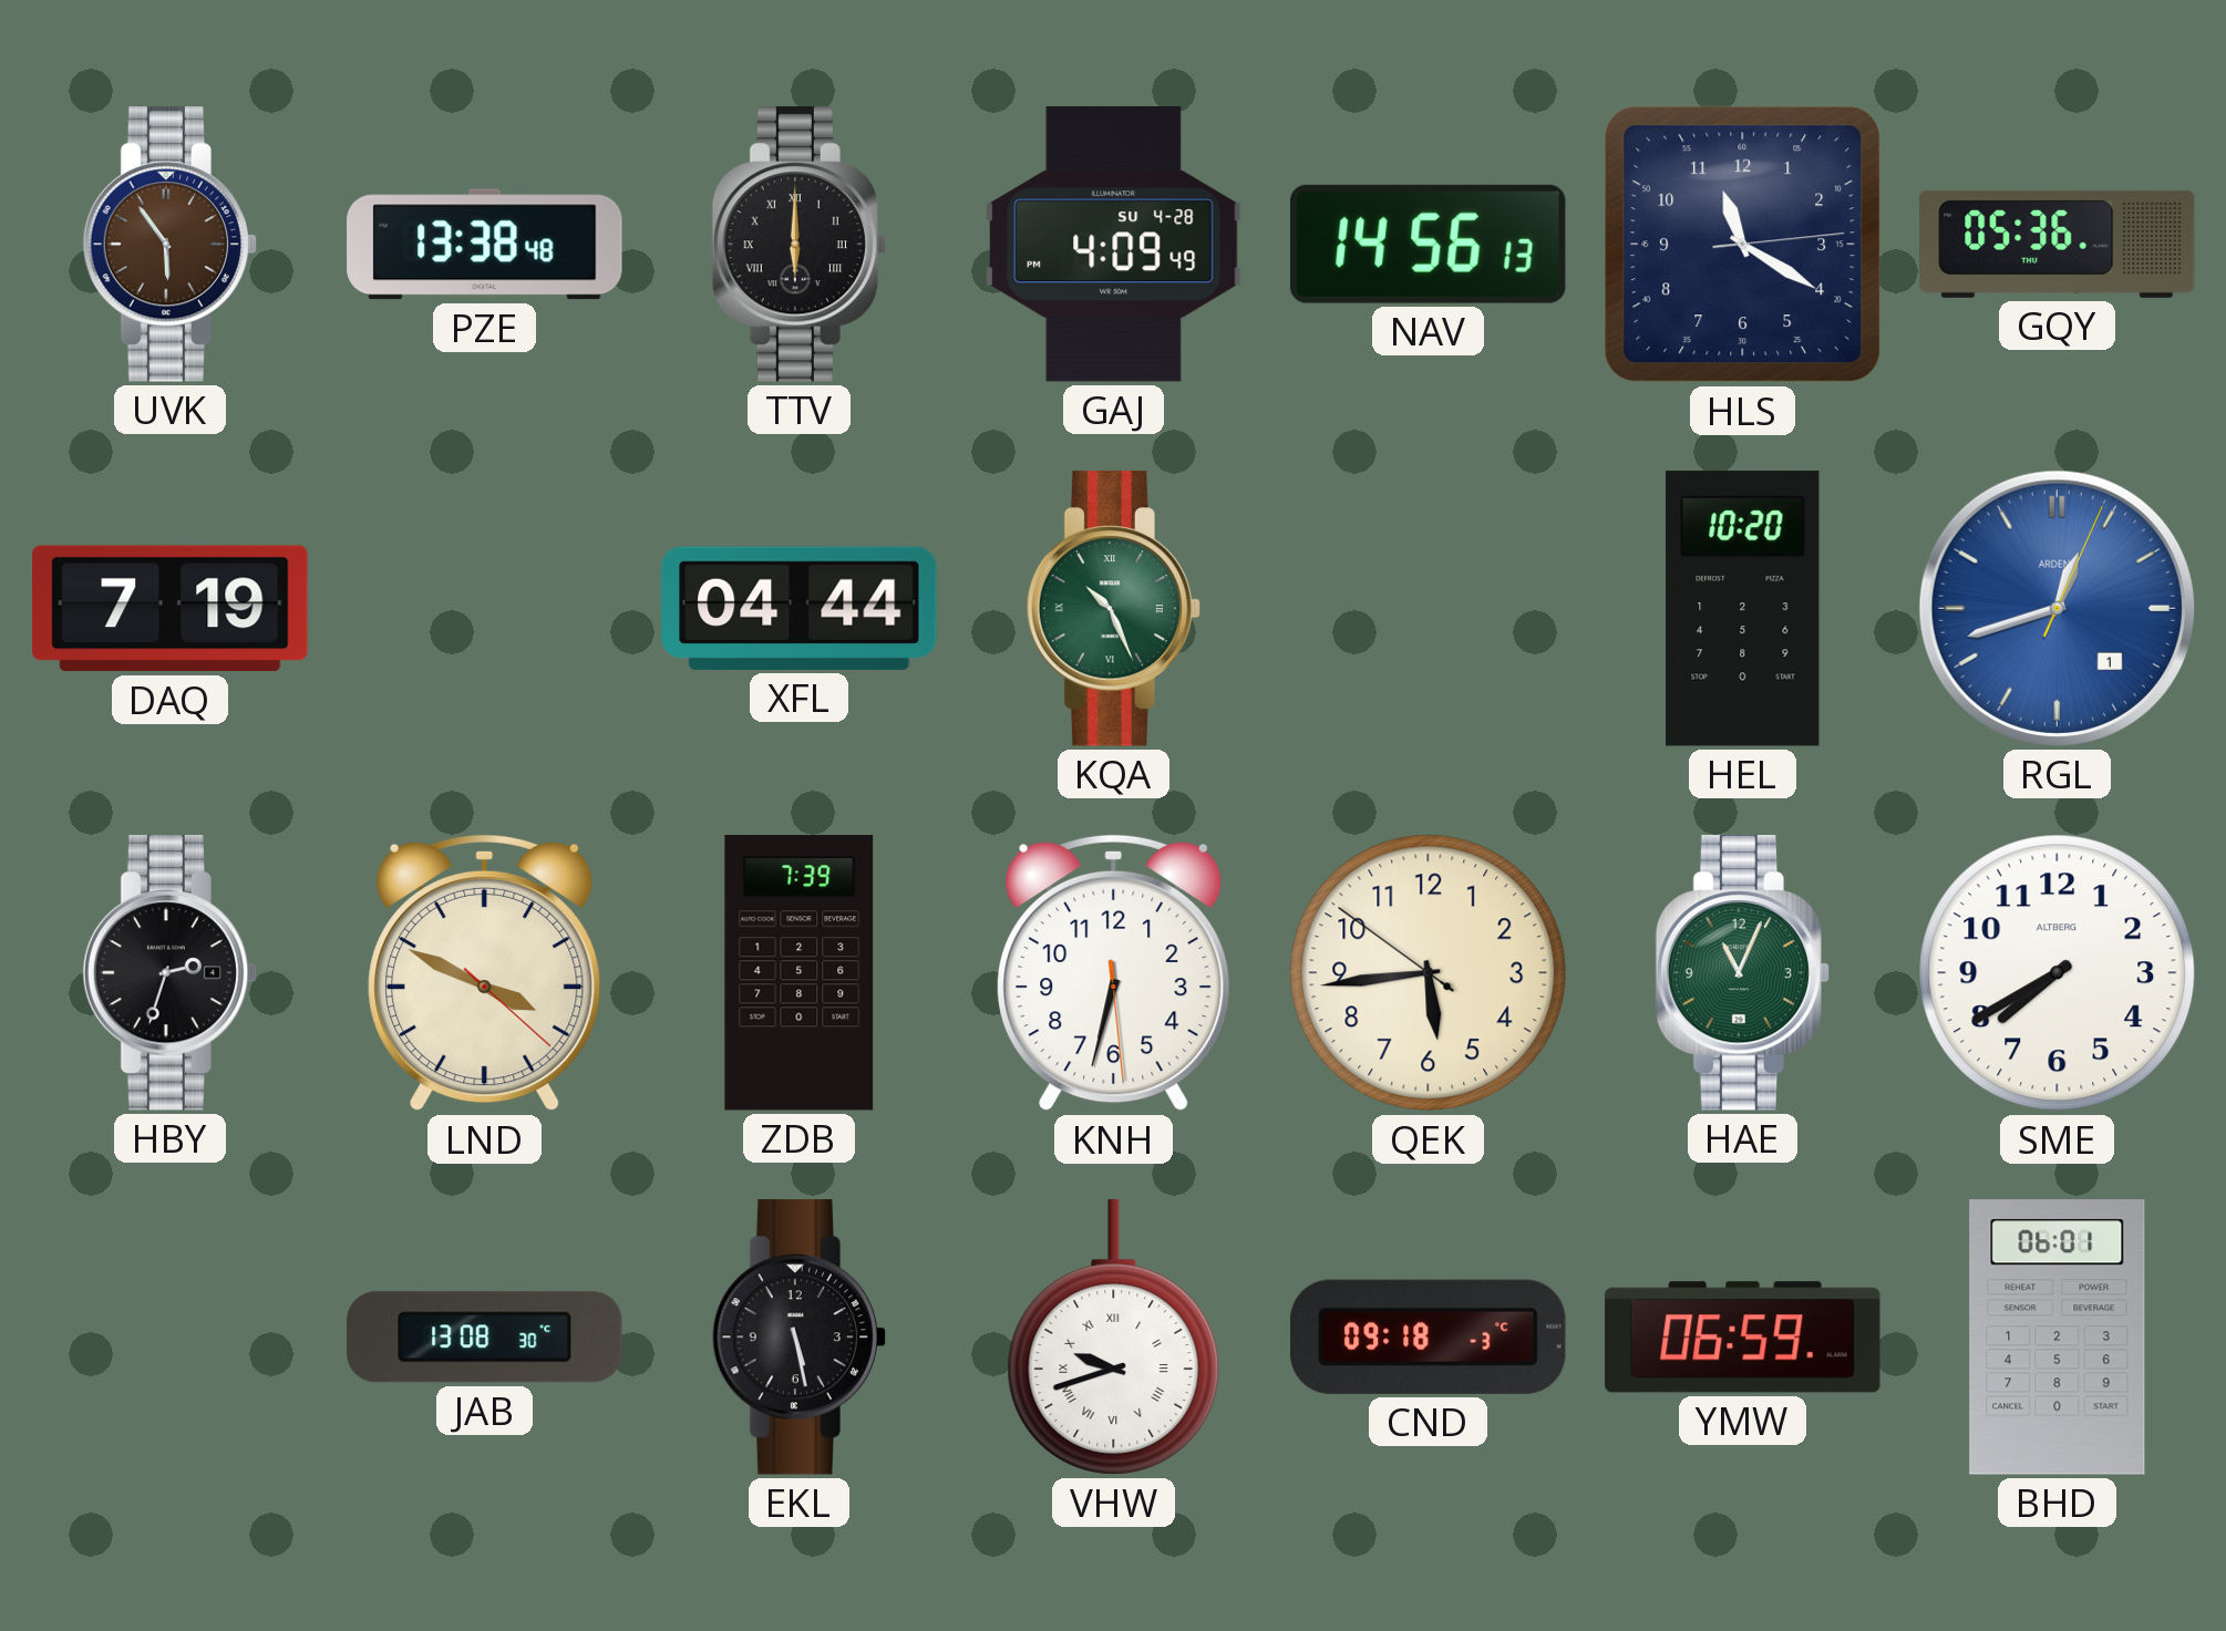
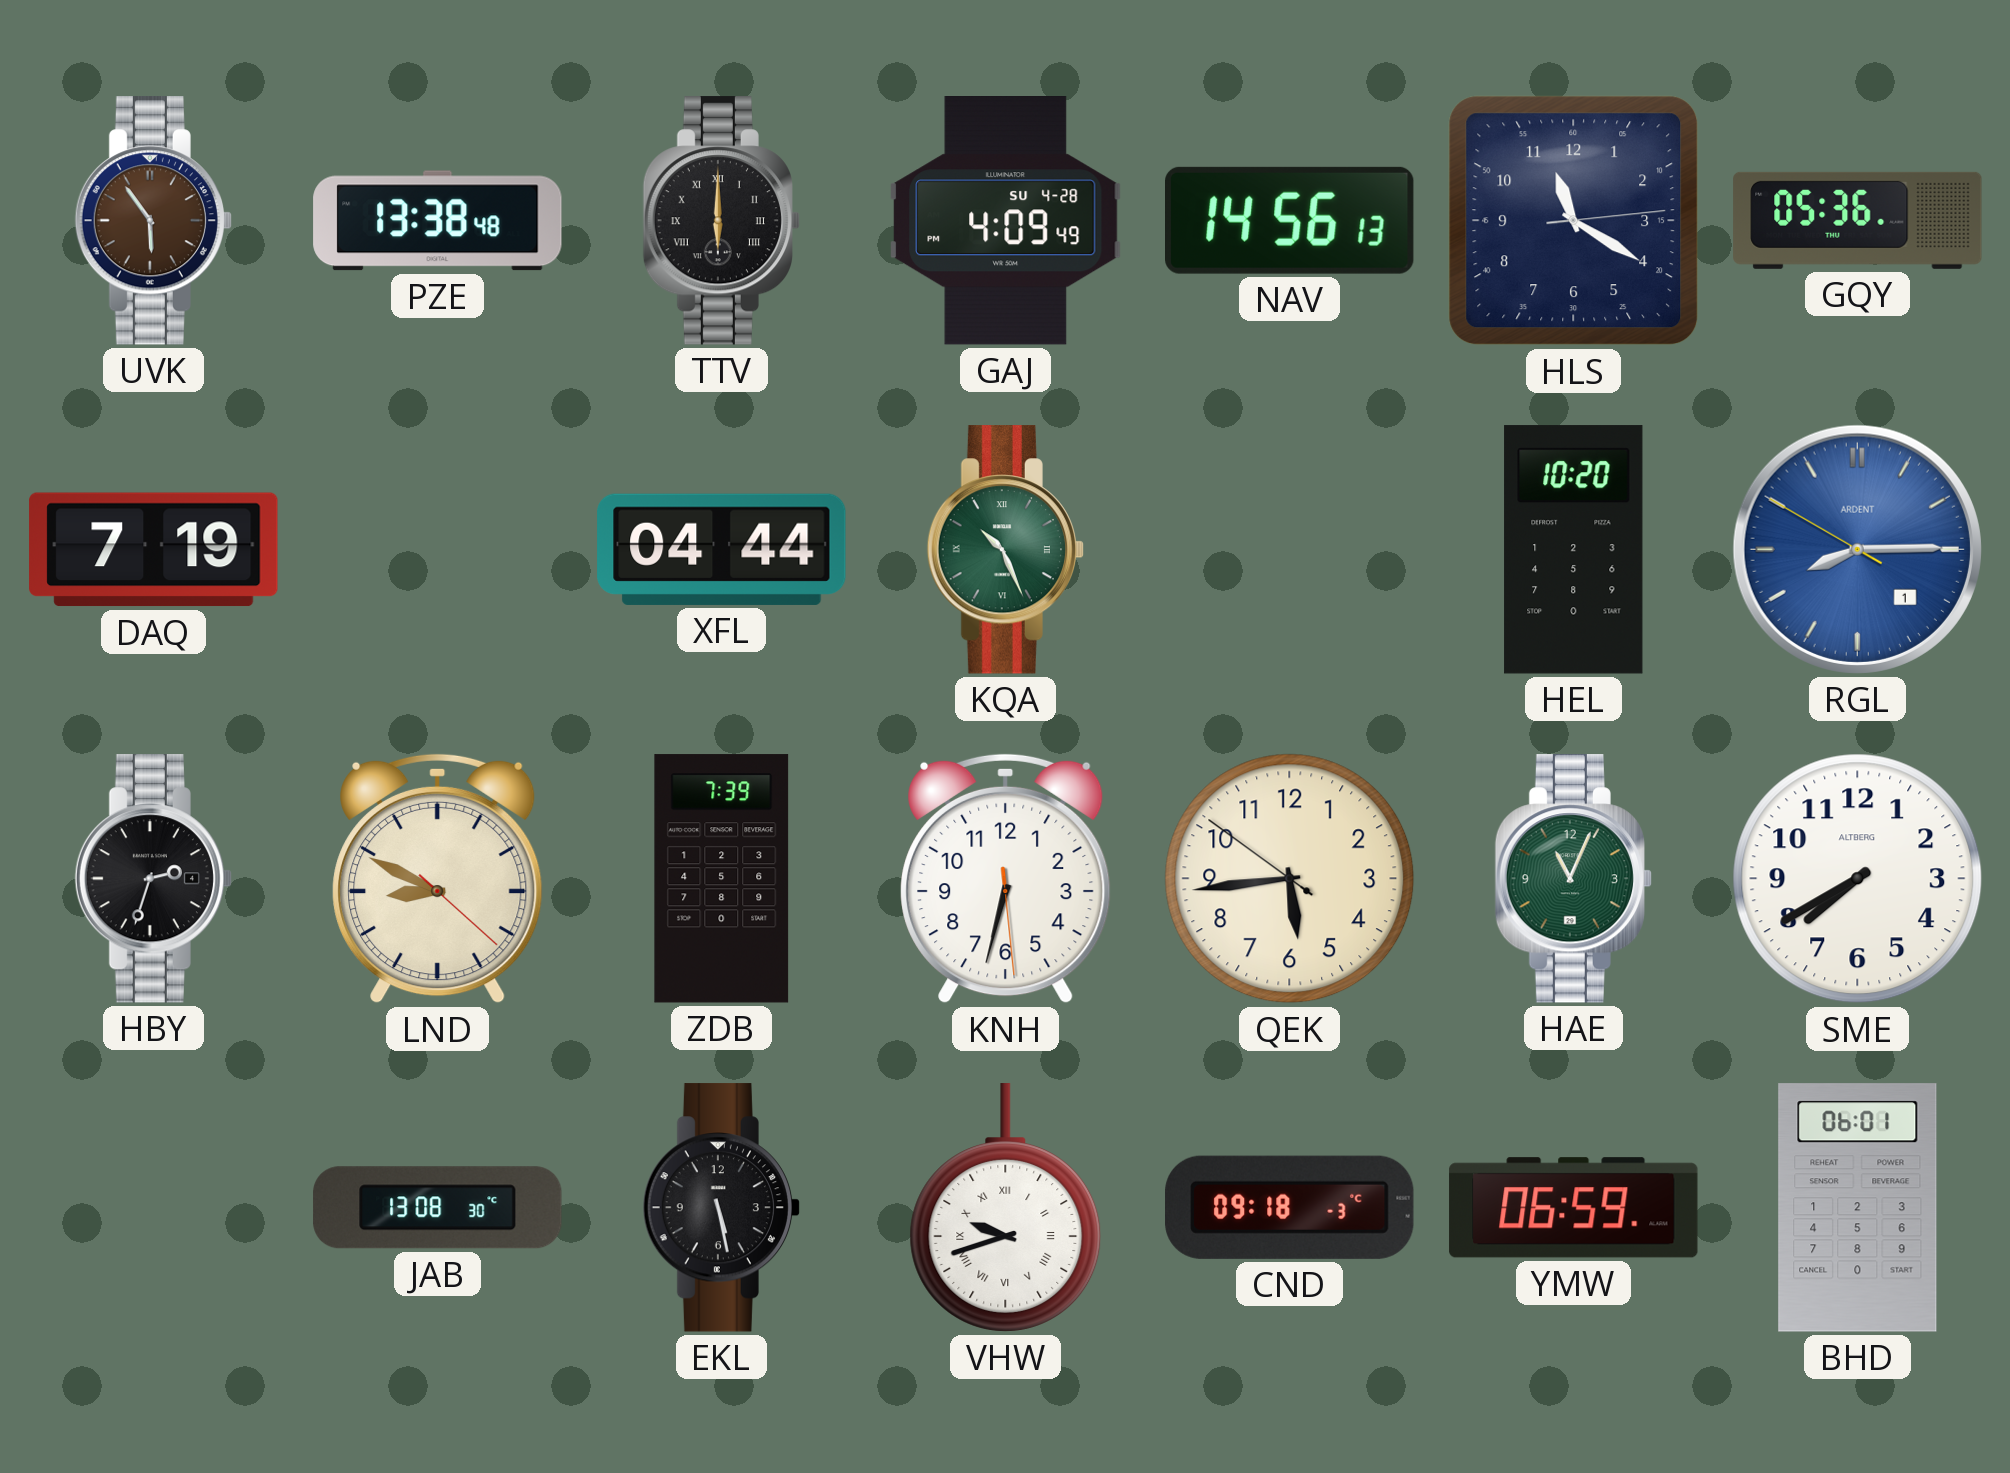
RGL: 12:42 -> 8:14
LND: 3:49 -> 8:49
